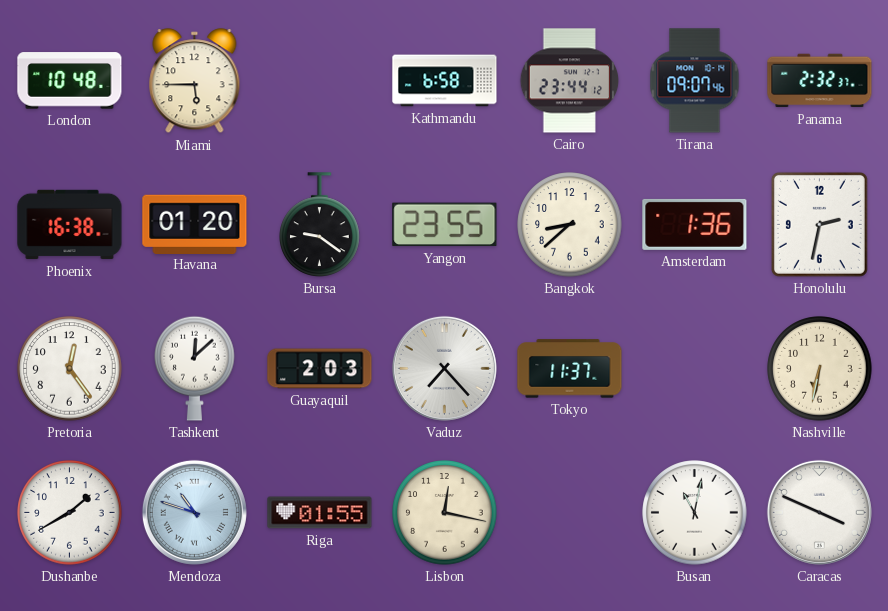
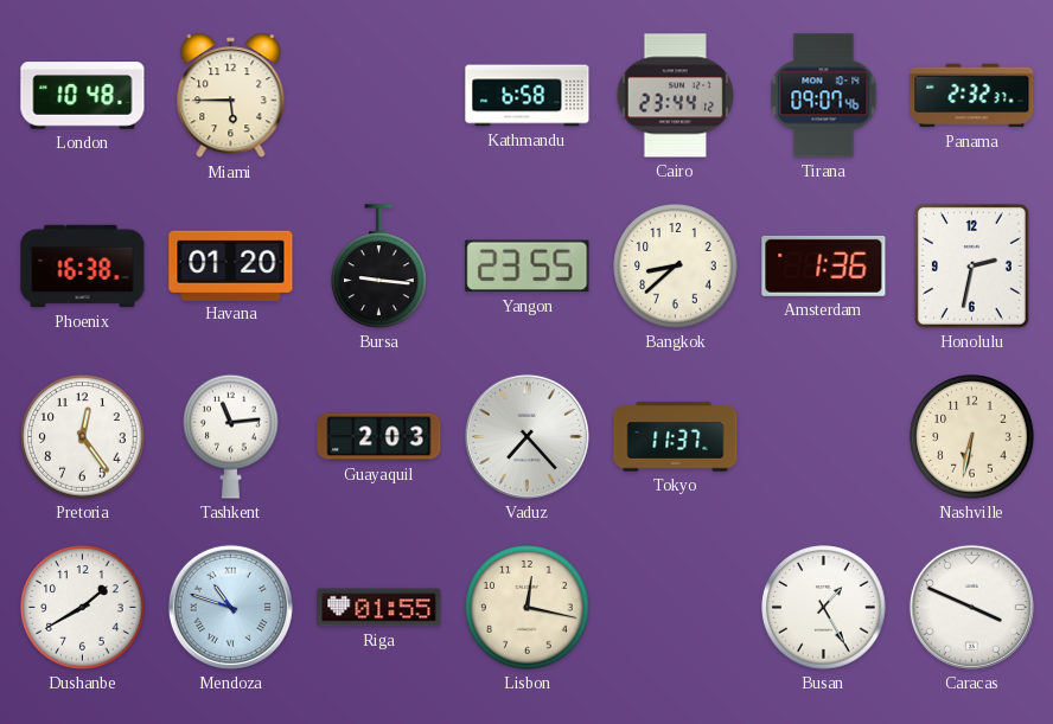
Bursa: 9:21 -> 9:16
Tashkent: 12:08 -> 11:14
Busan: 11:02 -> 1:25
